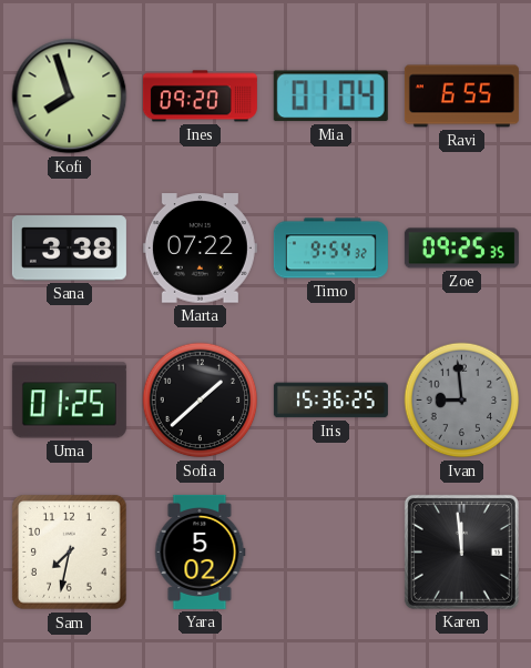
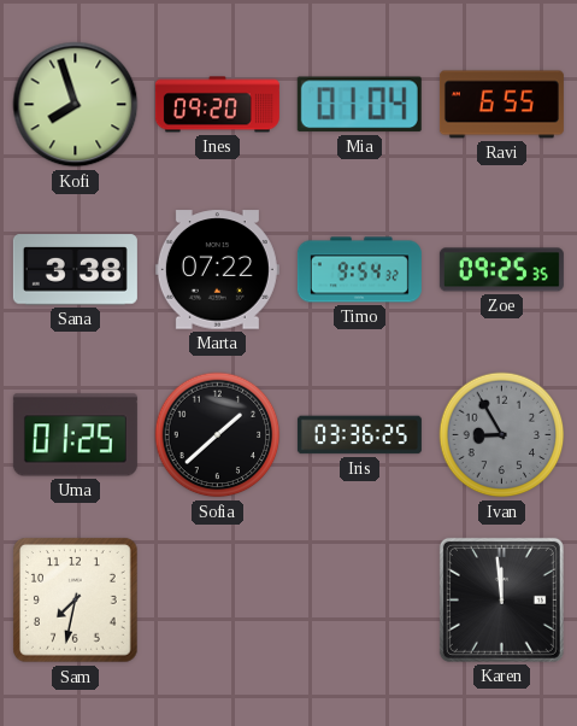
Iris: 15:36 -> 03:36
Ivan: 8:59 -> 8:55
Yara: 5:02 -> none
